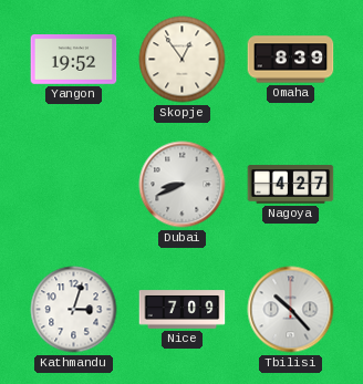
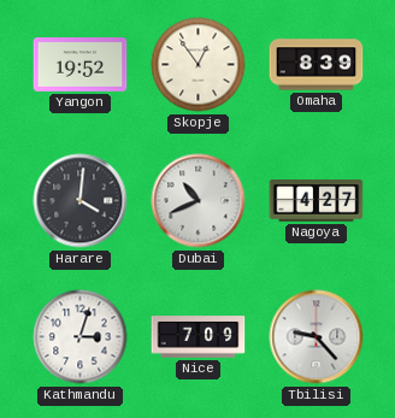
Harare: none -> 4:01
Dubai: 8:41 -> 10:41
Tbilisi: 10:23 -> 9:23
